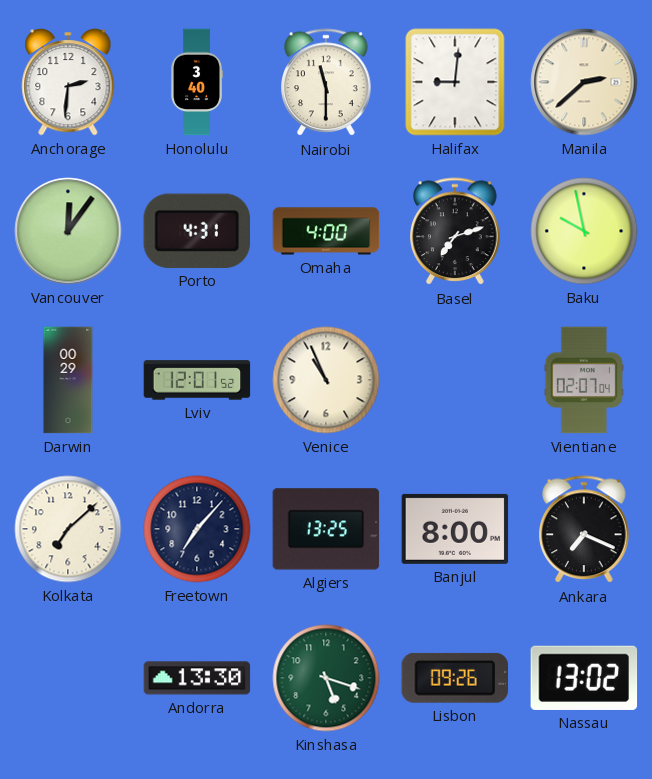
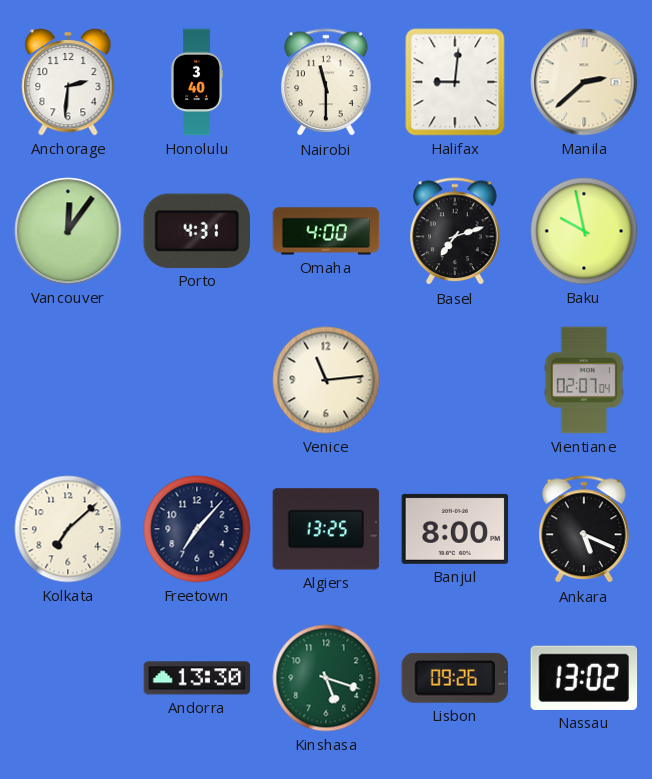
Darwin: 00:29 -> none
Lviv: 12:01 -> none
Venice: 10:56 -> 11:14
Ankara: 7:19 -> 5:19
